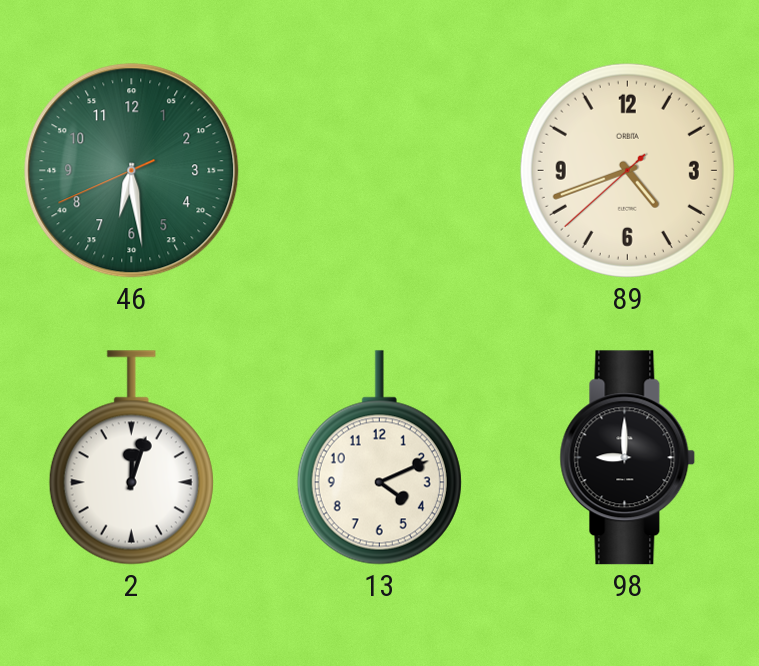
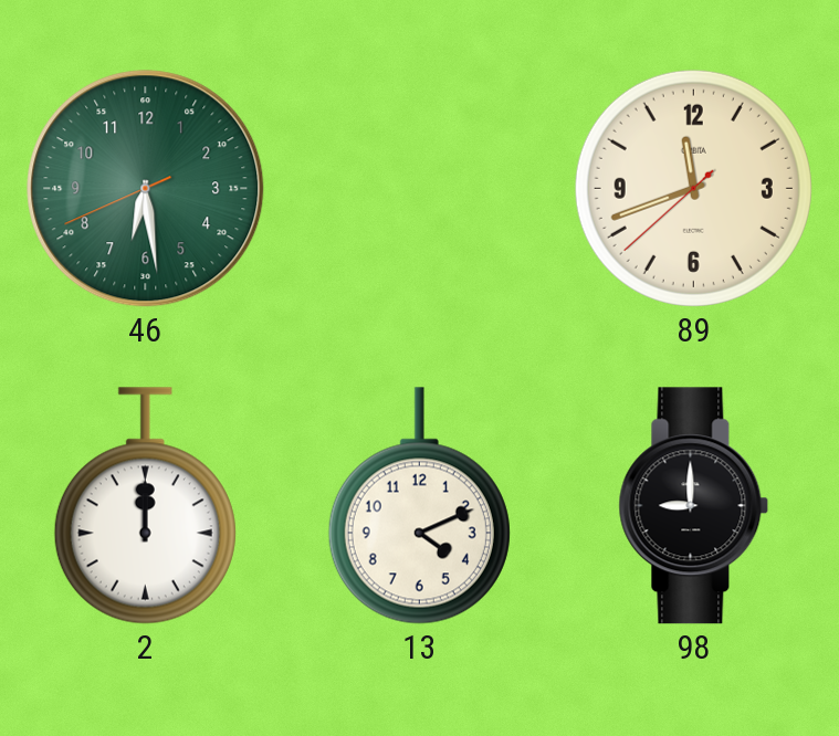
89: 4:41 -> 11:41
2: 12:03 -> 12:00
